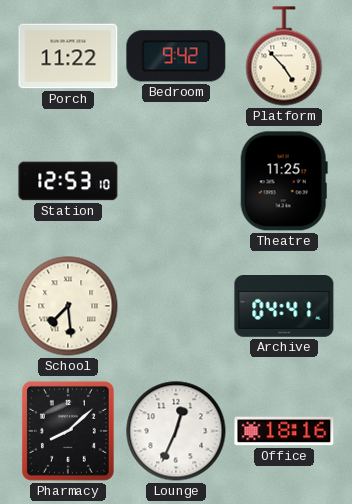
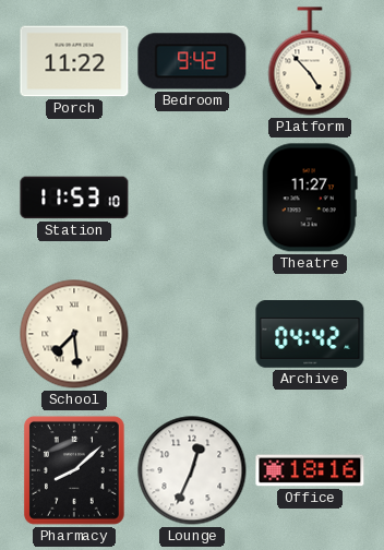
Station: 12:53 -> 11:53
Theatre: 11:25 -> 11:27
Archive: 04:41 -> 04:42
